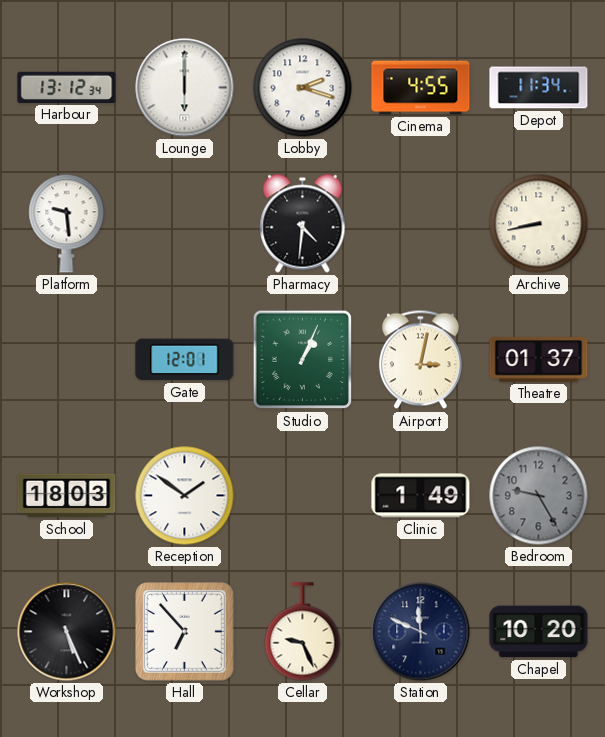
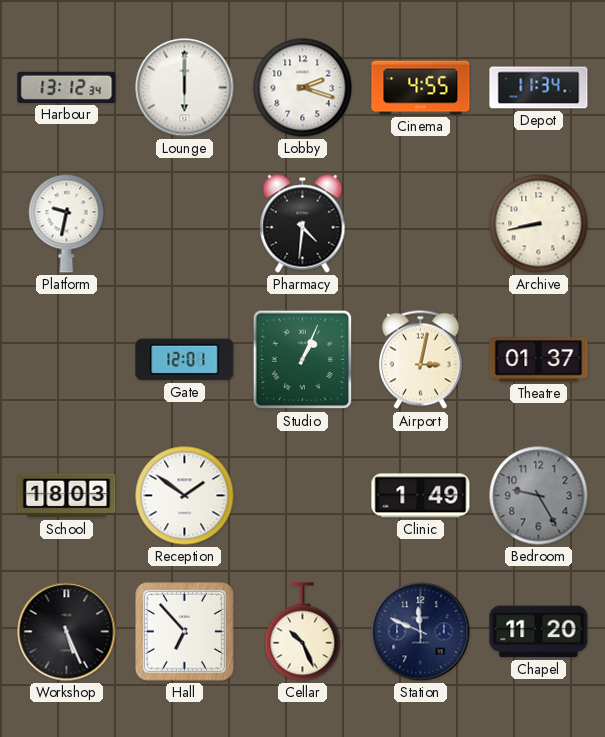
Platform: 9:29 -> 9:32
Cellar: 9:26 -> 10:26
Chapel: 10:20 -> 11:20
